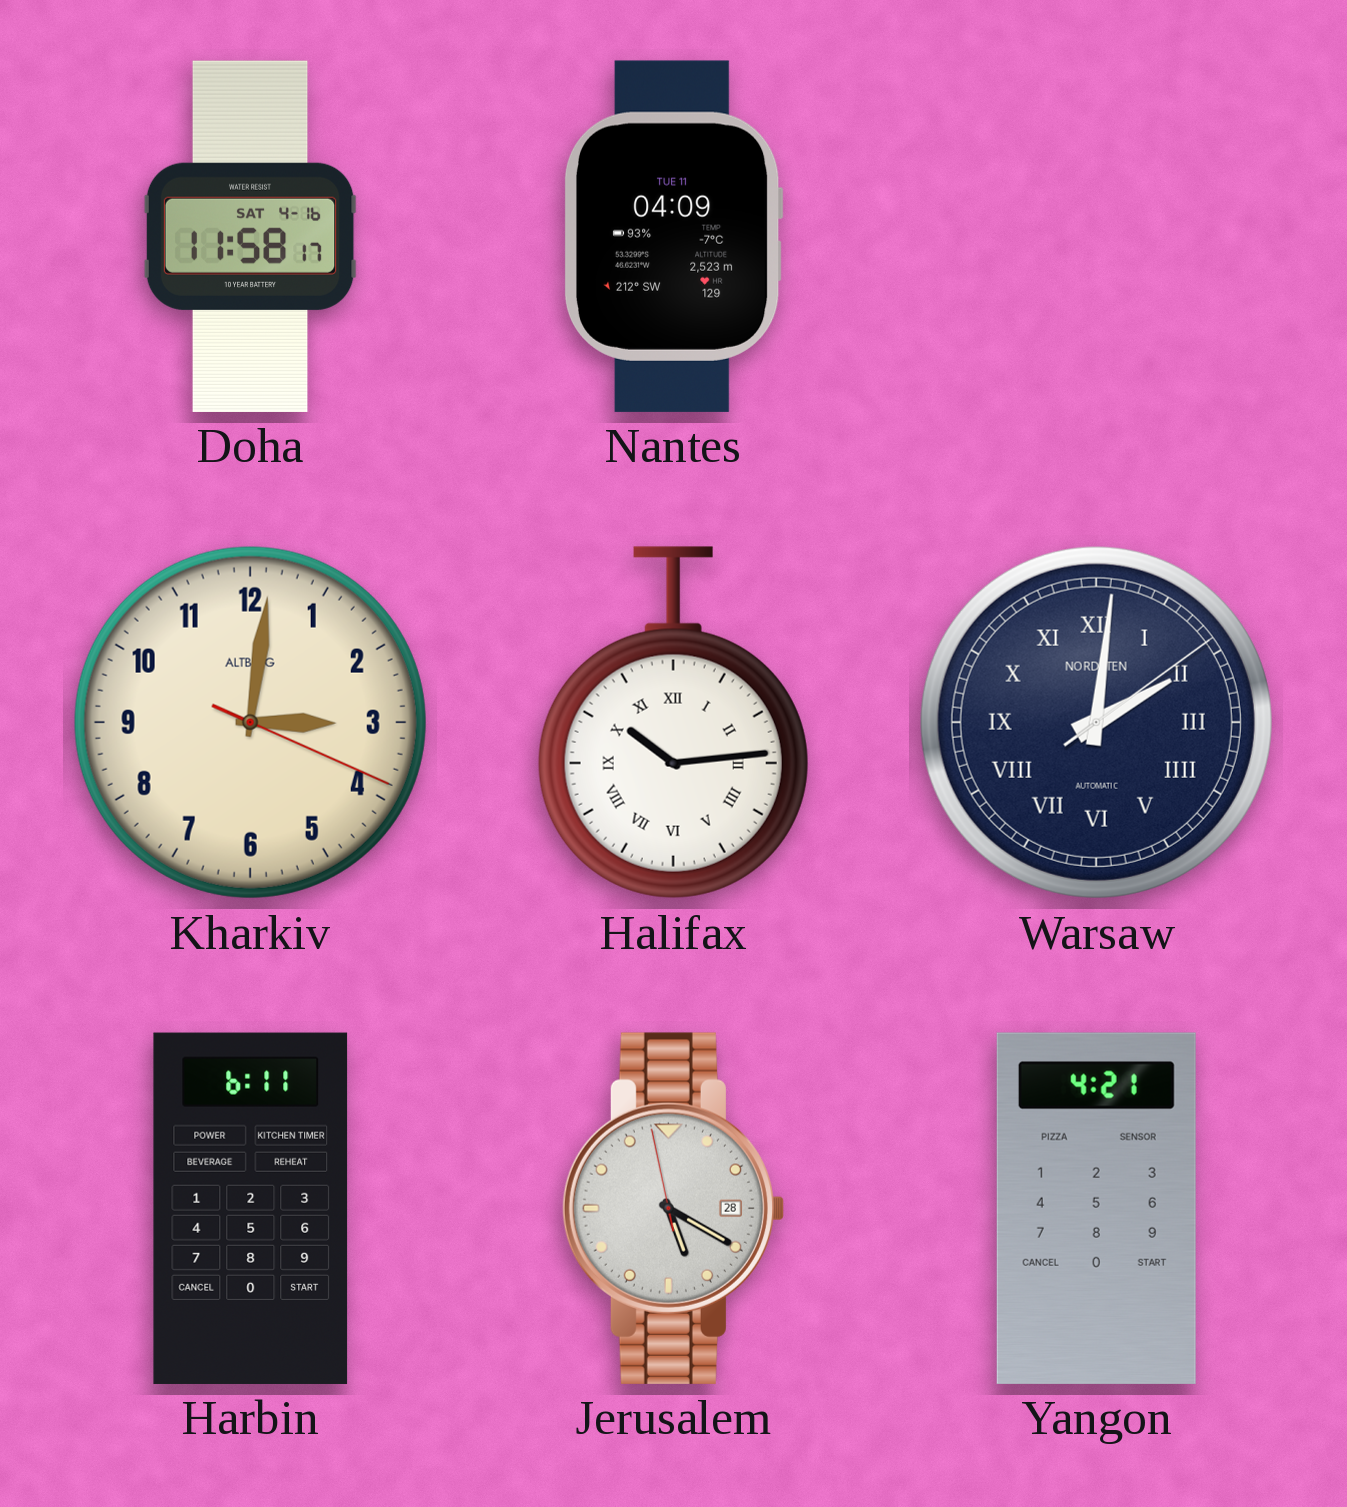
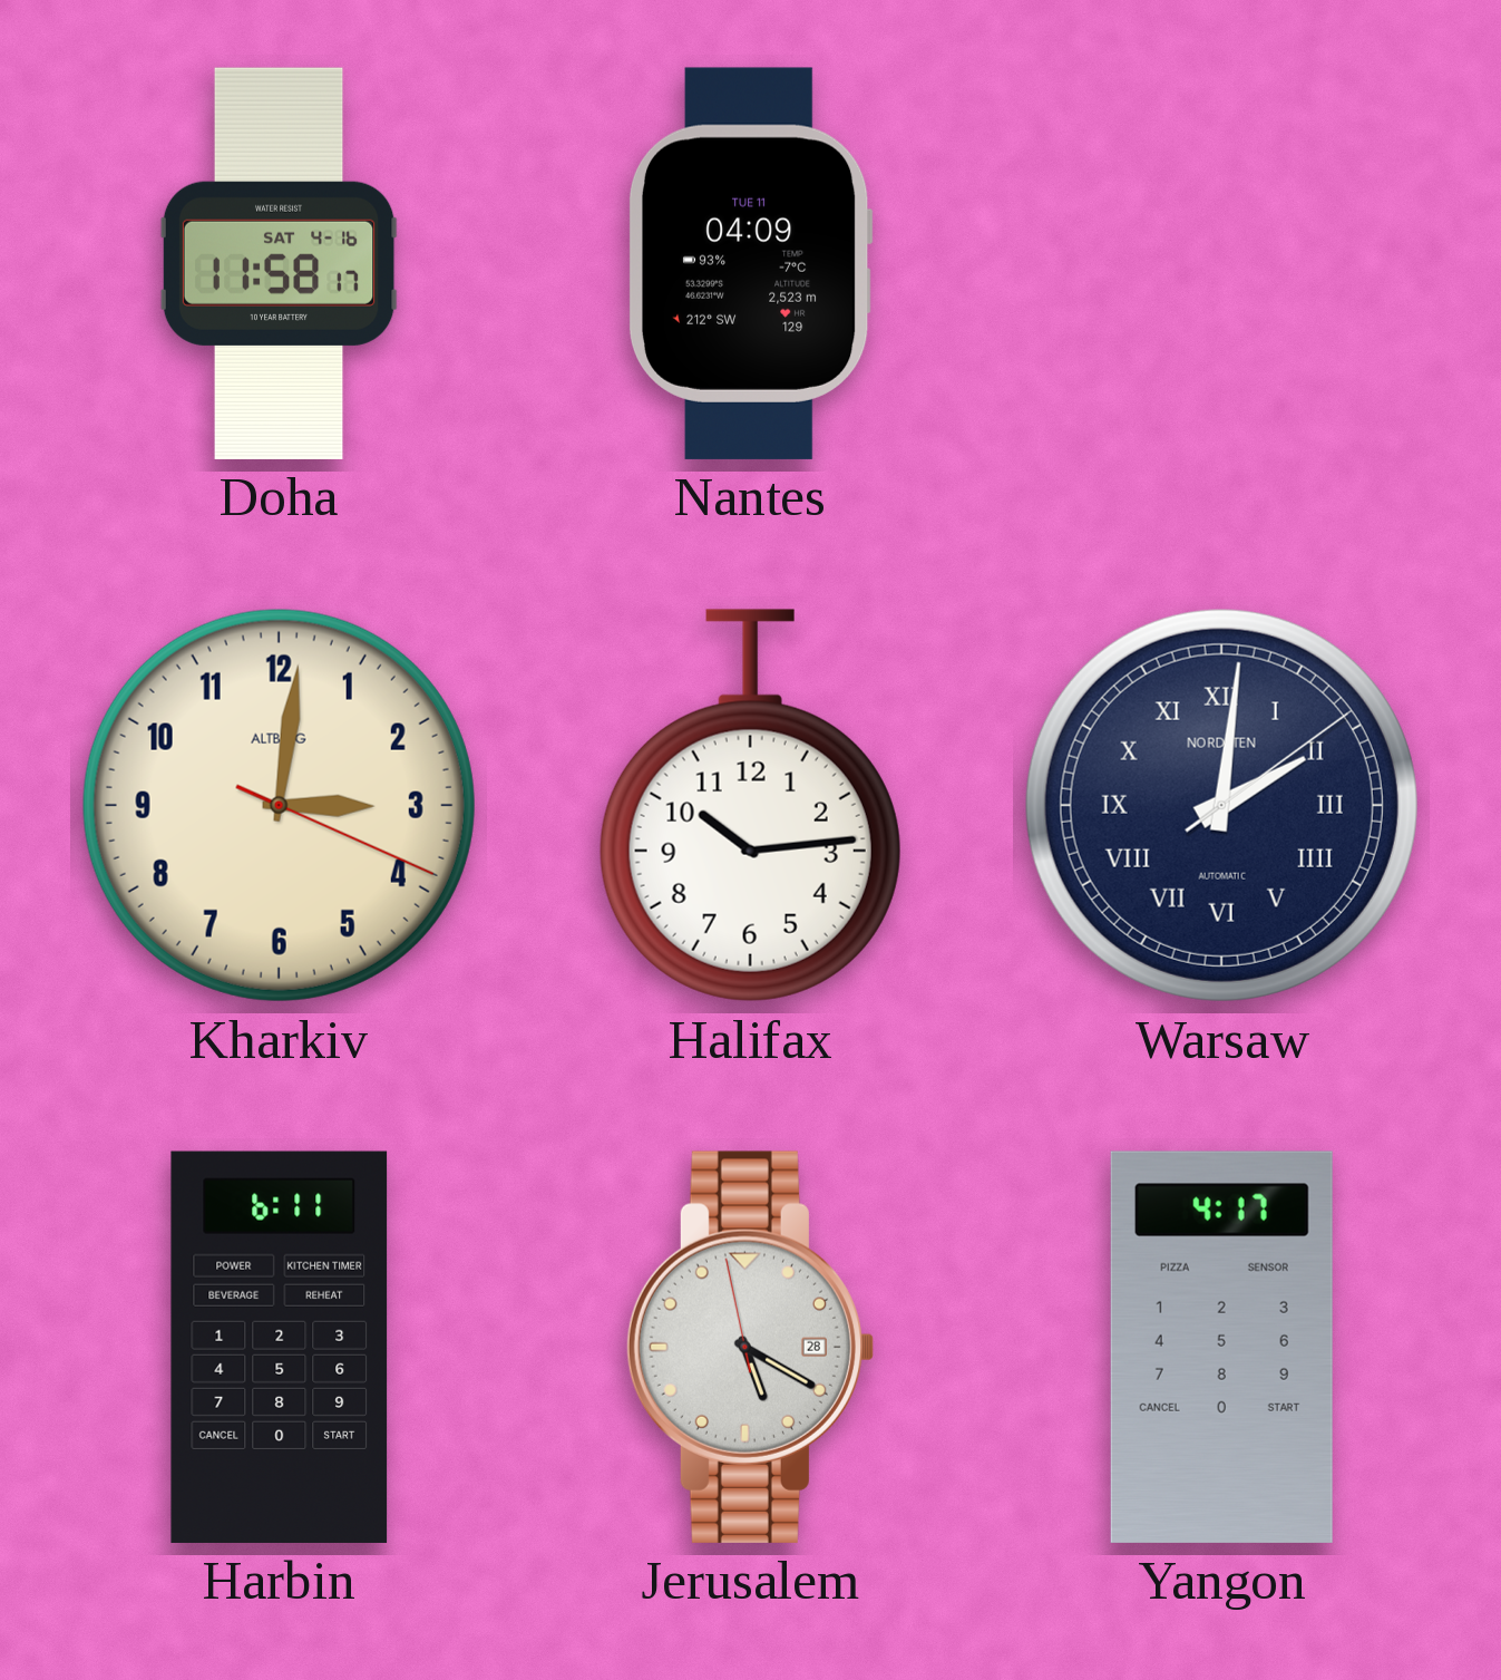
Halifax numerals: Roman -> Arabic
Yangon: 4:21 -> 4:17
